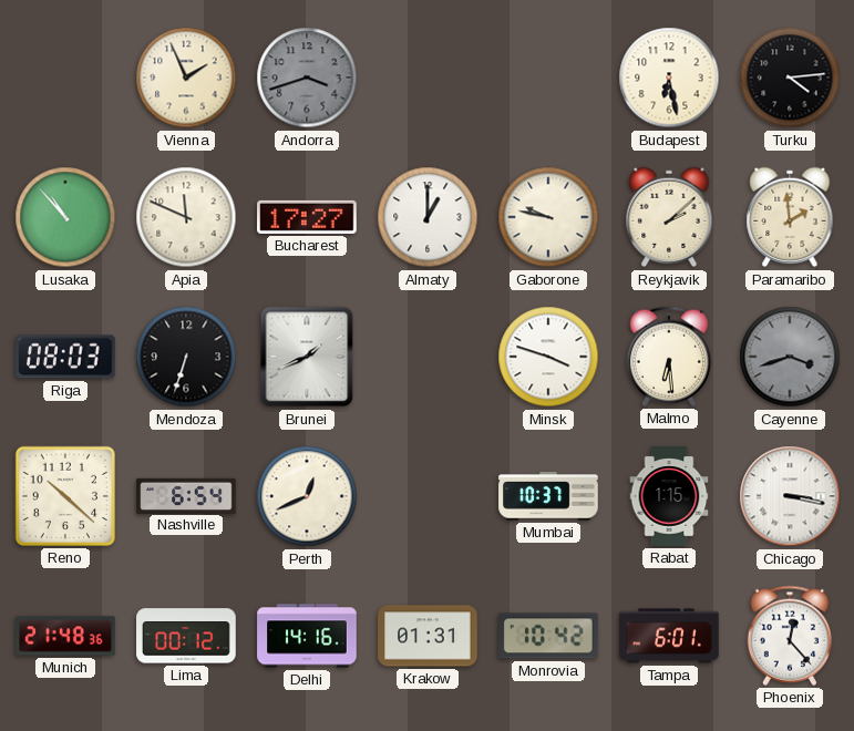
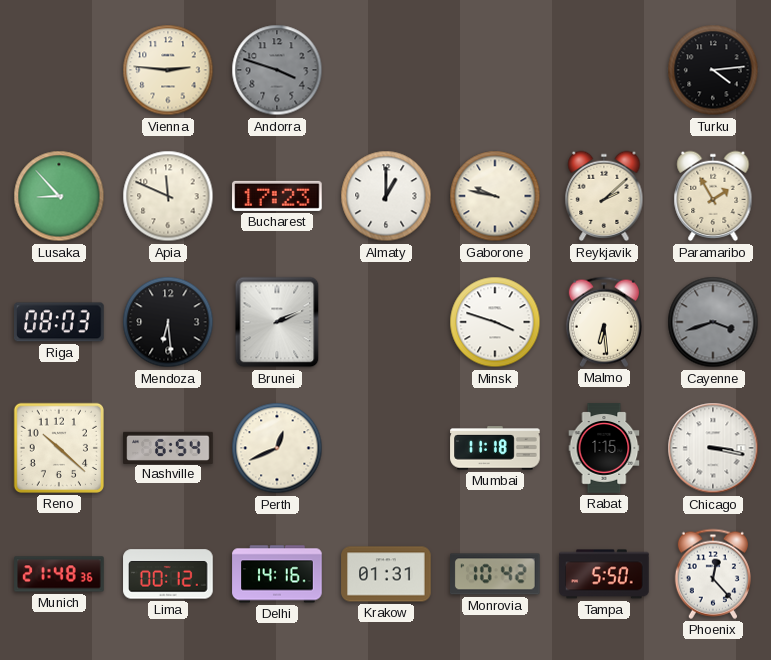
Vienna: 1:56 -> 2:46
Andorra: 3:42 -> 3:48
Budapest: 6:28 -> none
Lusaka: 10:53 -> 8:53
Bucharest: 17:27 -> 17:23
Paramaribo: 1:59 -> 1:55
Mendoza: 6:33 -> 6:29
Brunei: 1:41 -> 2:11
Mumbai: 10:37 -> 11:18
Tampa: 6:01 -> 5:50
